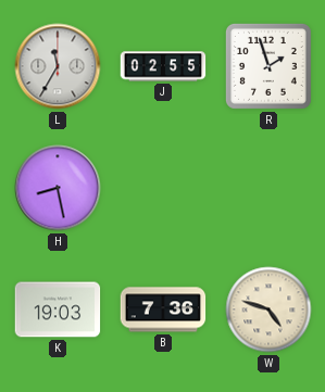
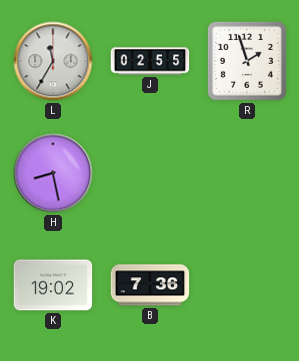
K: 19:03 -> 19:02
W: 4:48 -> none
